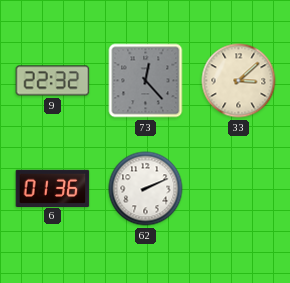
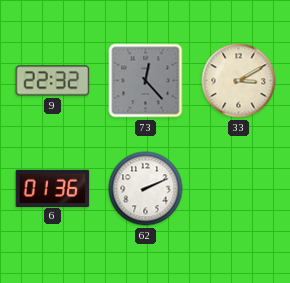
33: 3:08 -> 3:10
